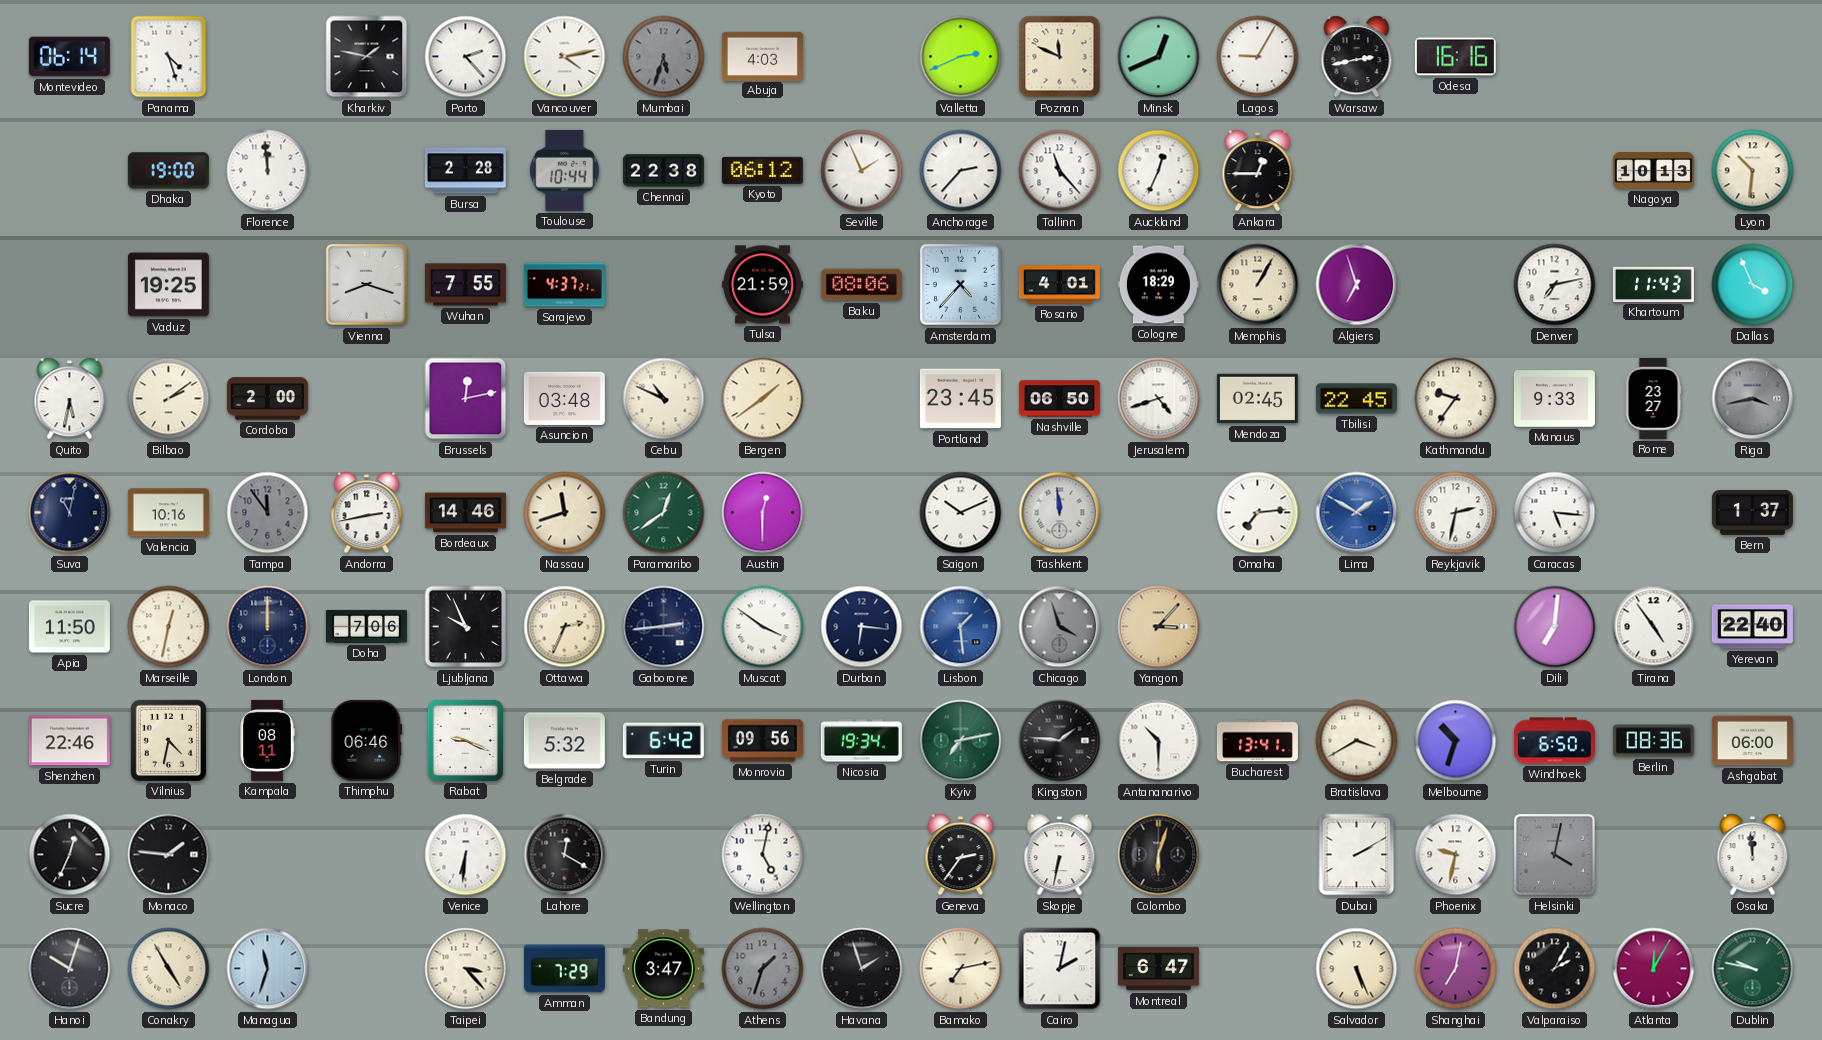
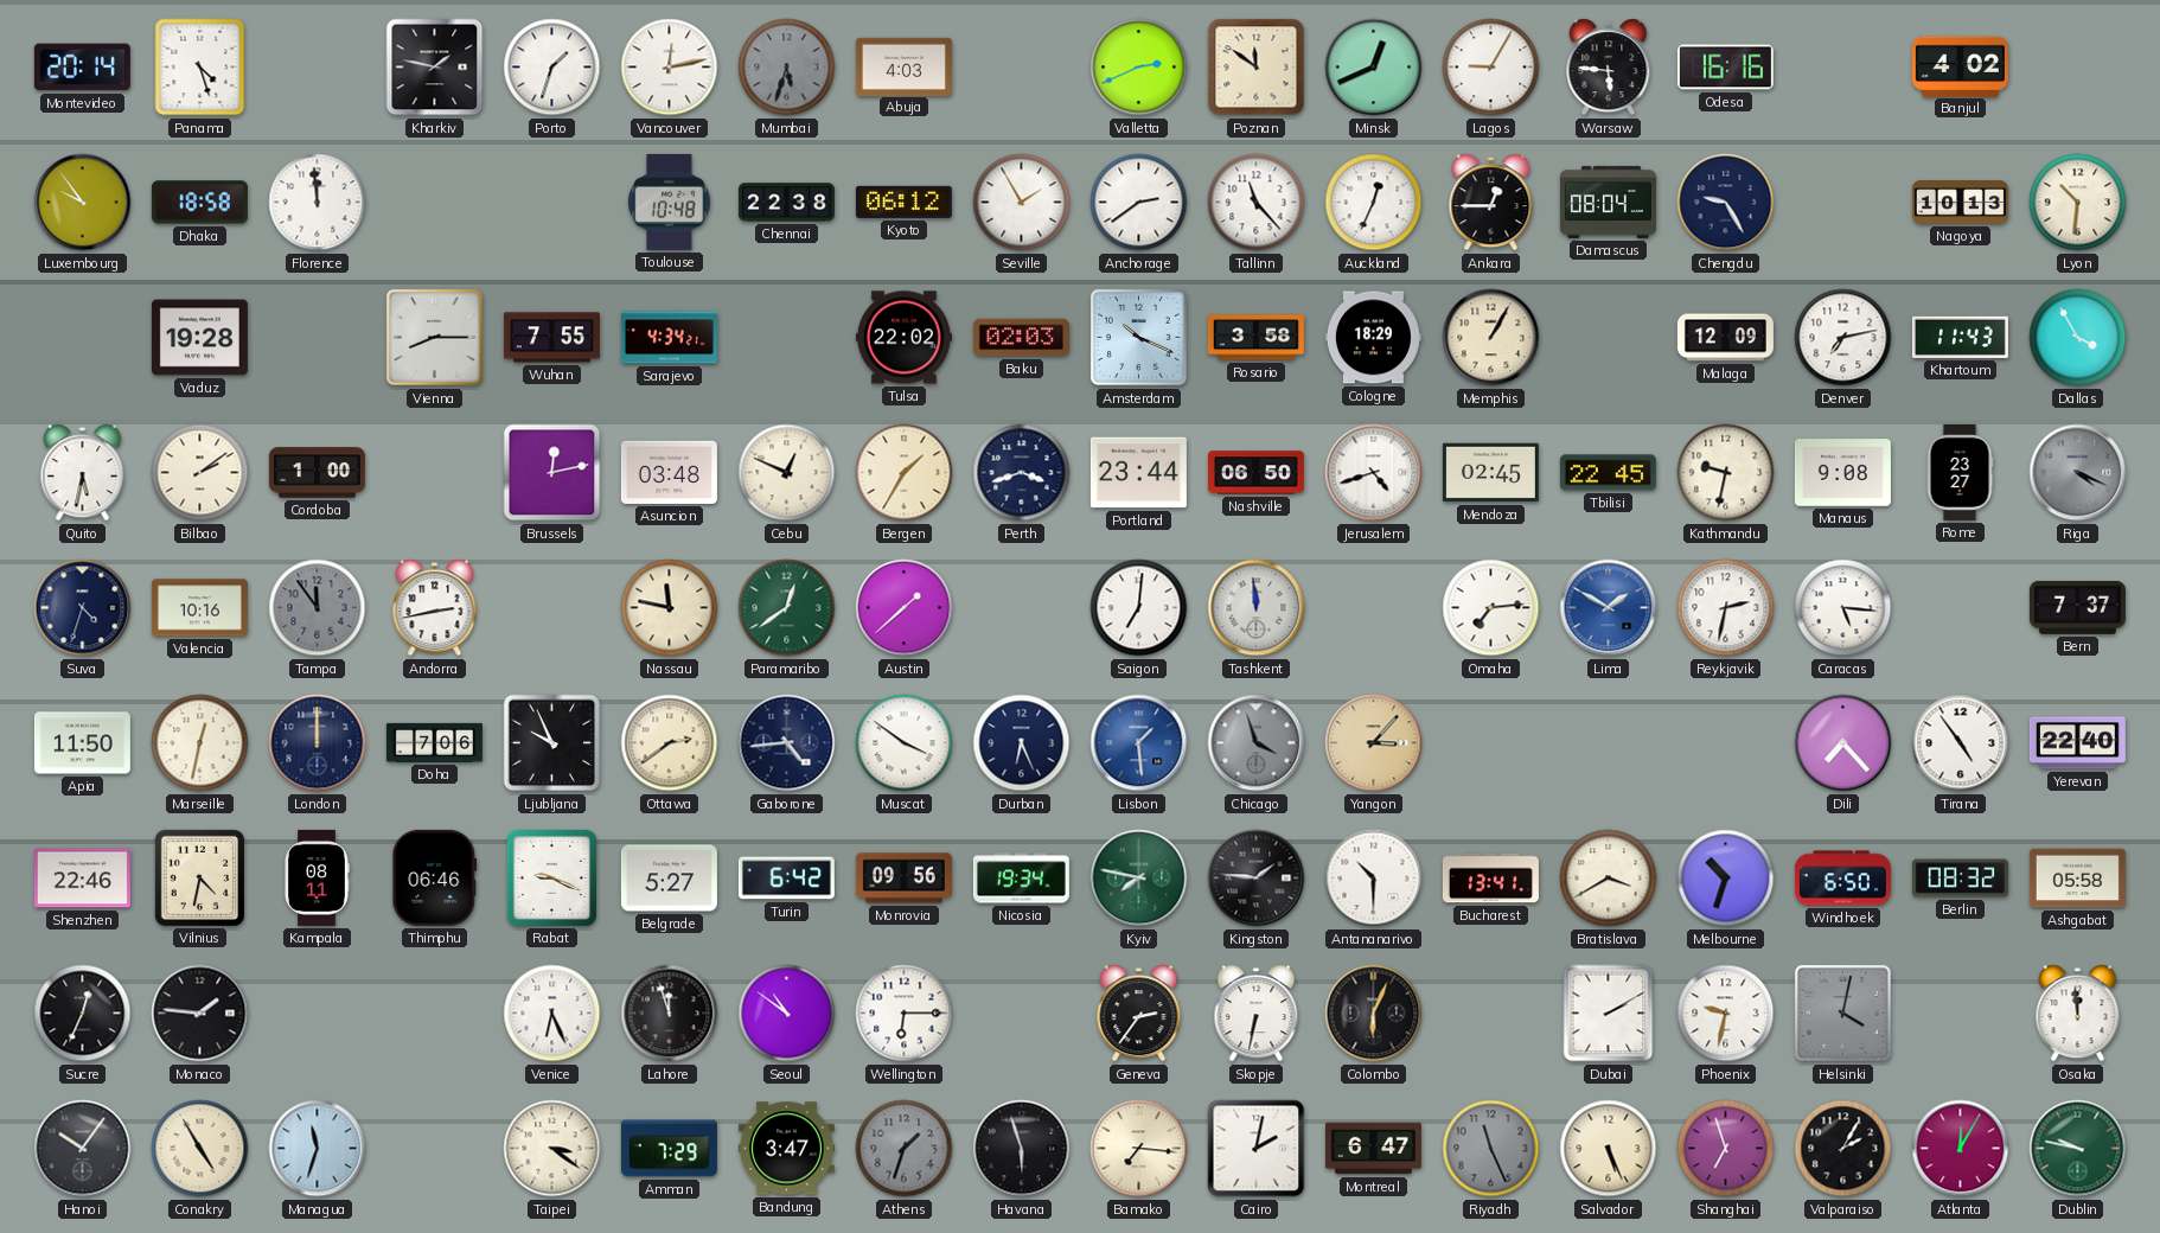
Montevideo: 06:14 -> 20:14
Porto: 2:23 -> 1:33
Vancouver: 4:13 -> 12:13
Poznan: 11:49 -> 11:51
Warsaw: 2:43 -> 5:46
Banjul: none -> 4:02
Luxembourg: none -> 9:54
Dhaka: 19:00 -> 18:58
Bursa: 2:28 -> none
Toulouse: 10:44 -> 10:48
Seville: 1:56 -> 1:55
Anchorage: 2:37 -> 2:39
Damascus: none -> 08:04
Chengdu: none -> 9:25
Vaduz: 19:25 -> 19:28
Vienna: 8:18 -> 8:15
Sarajevo: 4:37 -> 4:34
Tulsa: 21:59 -> 22:02
Baku: 08:06 -> 02:03
Amsterdam: 4:37 -> 10:19
Rosario: 4:01 -> 3:58
Algiers: 6:57 -> none
Malaga: none -> 12:09
Dallas: 3:56 -> 3:55
Cordoba: 2:00 -> 1:00
Cebu: 10:49 -> 12:49
Bergen: 1:39 -> 1:35
Perth: none -> 3:42
Portland: 23:45 -> 23:44
Kathmandu: 9:36 -> 9:32
Manaus: 9:33 -> 9:08
Riga: 3:43 -> 4:19
Suva: 11:02 -> 4:33
Bordeaux: 14:46 -> none
Nassau: 11:42 -> 11:47
Austin: 12:30 -> 1:38
Saigon: 10:11 -> 7:01
Bern: 1:37 -> 7:37
Ottawa: 2:34 -> 2:39
Gaborone: 2:44 -> 4:44
Durban: 6:16 -> 6:26
Dili: 7:01 -> 7:23
Belgrade: 5:32 -> 5:27
Kyiv: 7:13 -> 7:47
Berlin: 08:36 -> 08:32
Ashgabat: 06:00 -> 05:58
Venice: 6:31 -> 6:26
Lahore: 12:20 -> 11:57
Seoul: none -> 10:51
Wellington: 5:02 -> 6:15
Colombo: 6:03 -> 6:04
Hanoi: 10:03 -> 10:06
Taipei: 3:23 -> 3:21
Havana: 1:57 -> 5:57
Bamako: 7:13 -> 7:16
Riyadh: none -> 11:26
Shanghai: 7:02 -> 6:57
